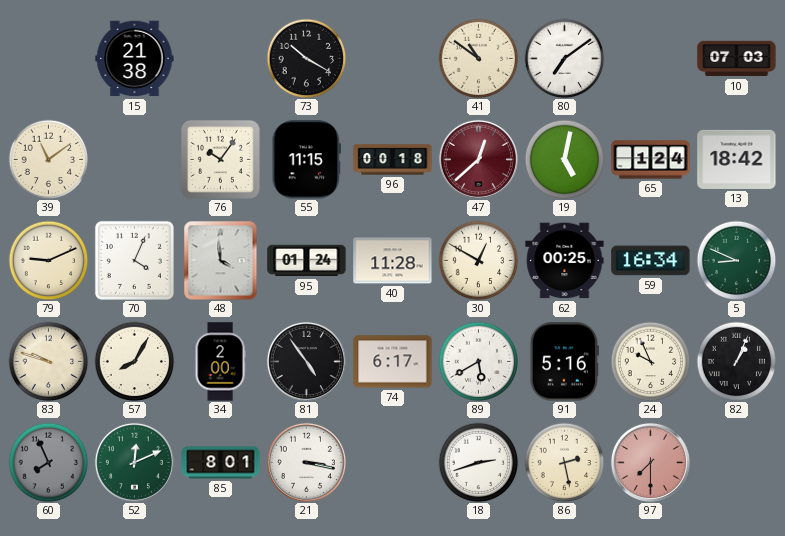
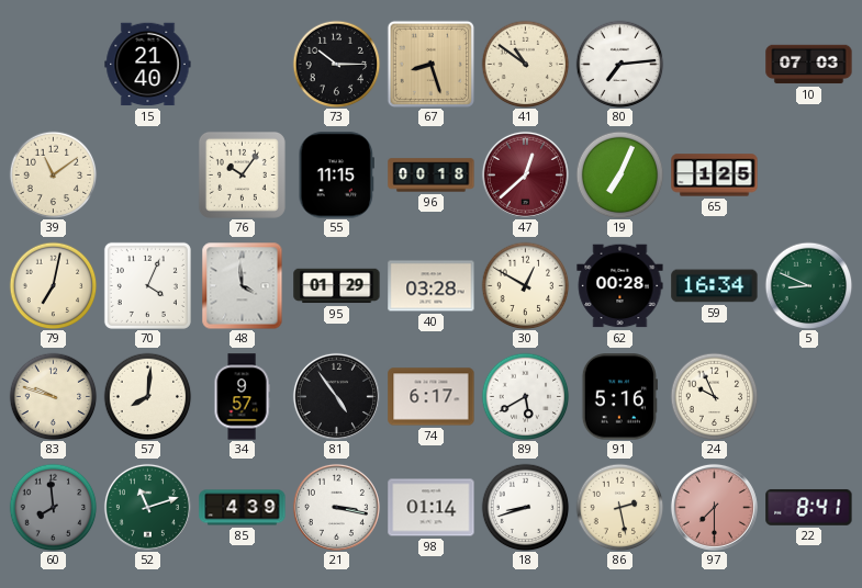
15: 21:38 -> 21:40
73: 10:20 -> 10:15
67: none -> 8:27
80: 7:09 -> 7:14
19: 5:02 -> 7:04
65: 1:24 -> 1:25
13: 18:42 -> none
79: 9:11 -> 7:02
95: 01:24 -> 01:29
40: 11:28 -> 03:28
62: 00:25 -> 00:28
57: 8:05 -> 8:01
34: 2:00 -> 9:57
82: 1:04 -> none
60: 7:56 -> 7:59
52: 12:11 -> 11:12
85: 8:01 -> 4:39
98: none -> 01:14
18: 2:42 -> 8:42
22: none -> 8:41
